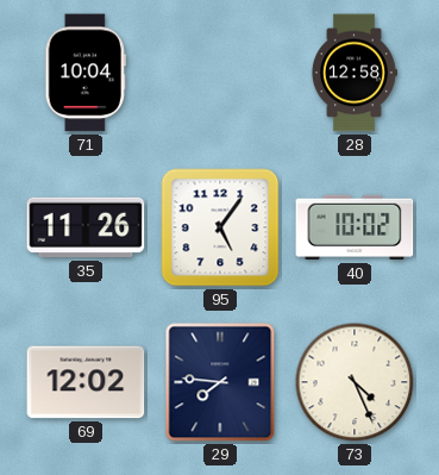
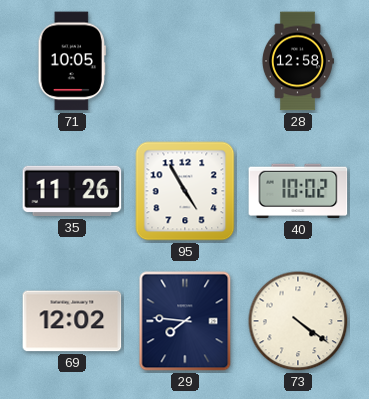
71: 10:04 -> 10:05
95: 5:06 -> 4:55
73: 4:26 -> 4:21
